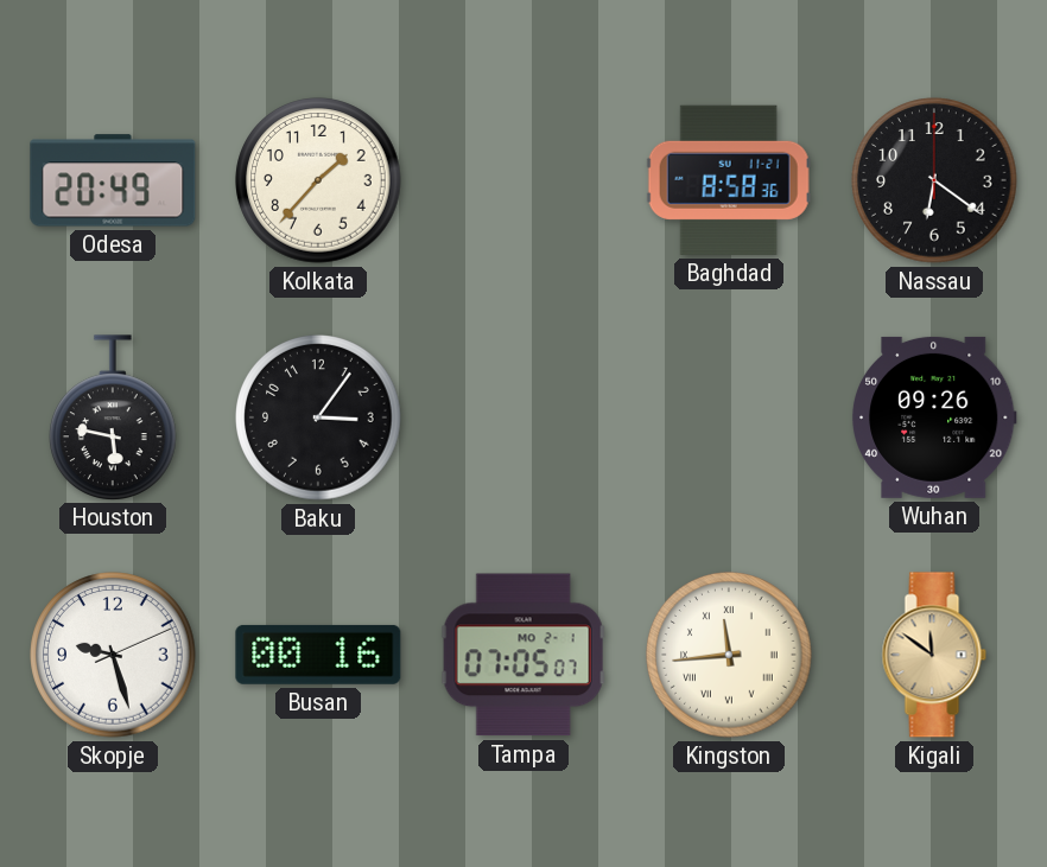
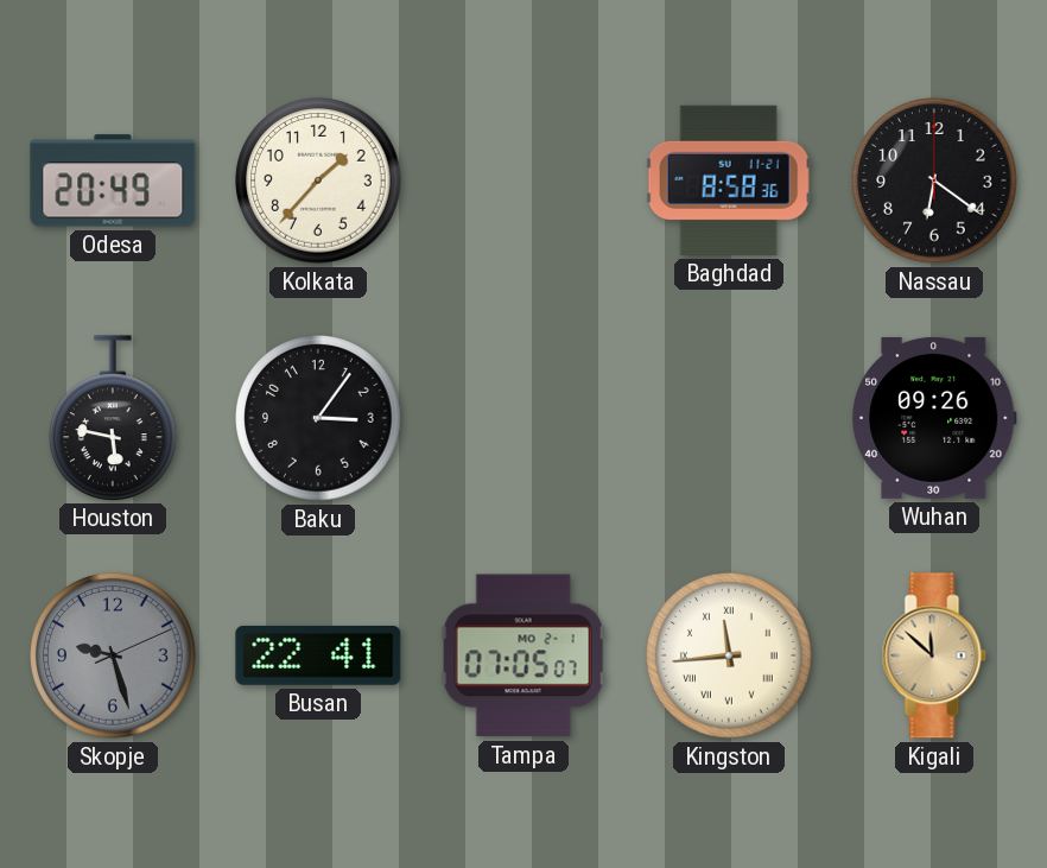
Skopje dial: white -> grey
Busan: 00:16 -> 22:41
Kigali: 11:51 -> 11:52
